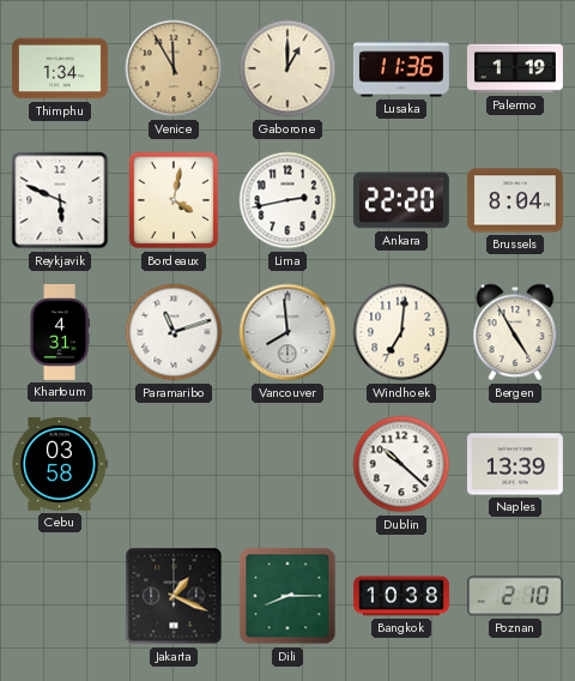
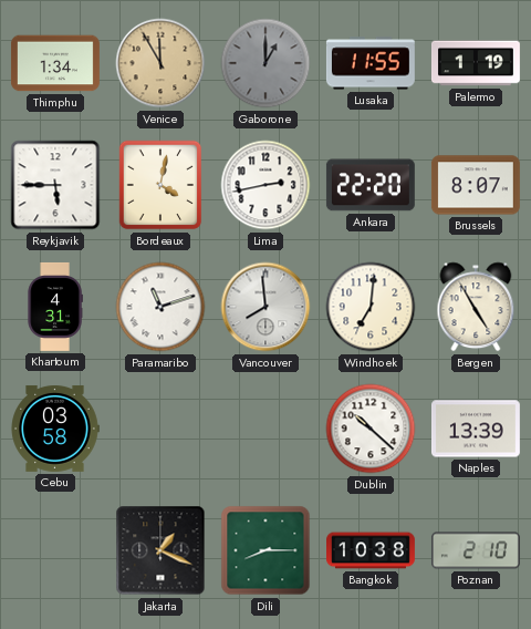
Gaborone dial: cream -> grey
Lusaka: 11:36 -> 11:55
Reykjavik: 5:49 -> 5:45
Brussels: 8:04 -> 8:07
